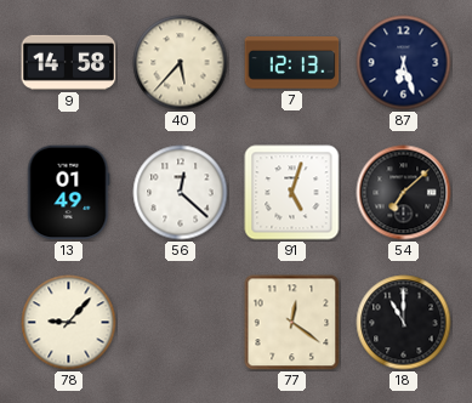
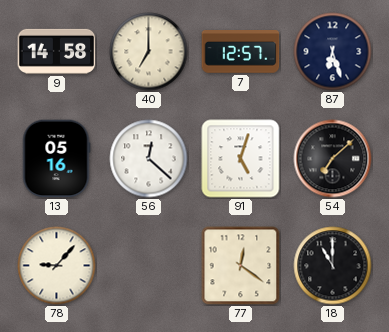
40: 5:37 -> 7:00
7: 12:13 -> 12:57
13: 01:49 -> 05:16
